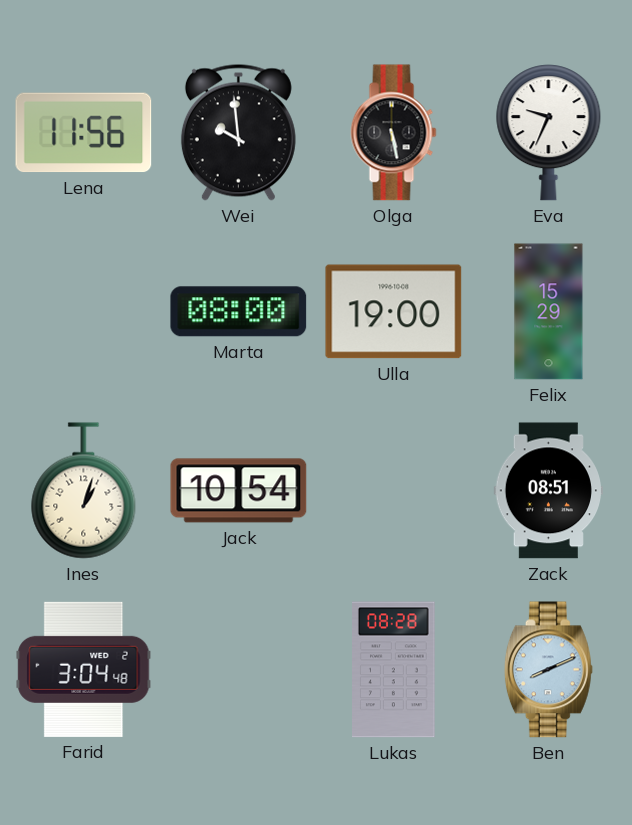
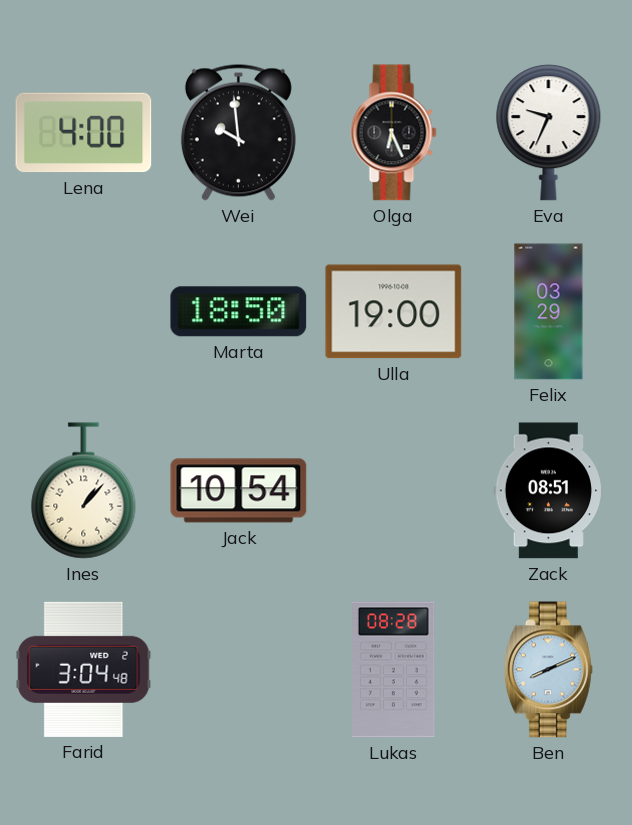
Lena: 11:56 -> 4:00
Olga: 5:28 -> 6:26
Marta: 08:00 -> 18:50
Felix: 15:29 -> 03:29
Ines: 1:03 -> 1:07
